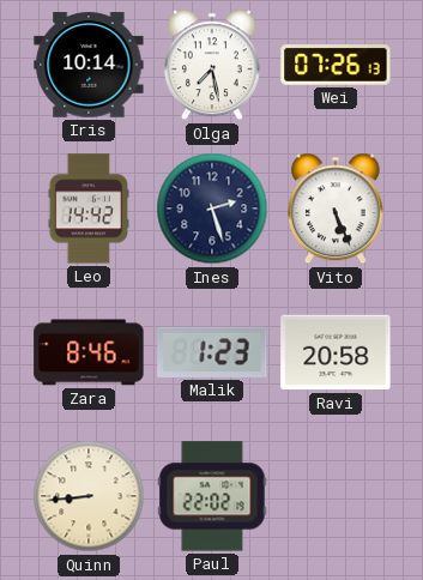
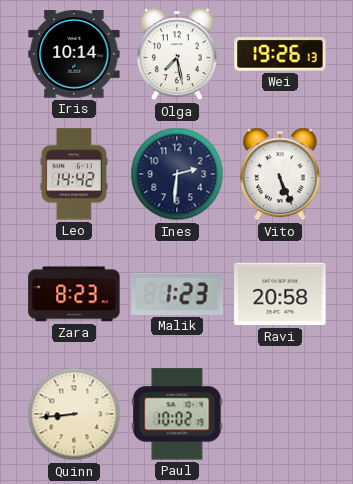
Wei: 07:26 -> 19:26
Ines: 2:27 -> 2:31
Zara: 8:46 -> 8:23
Paul: 22:02 -> 10:02
